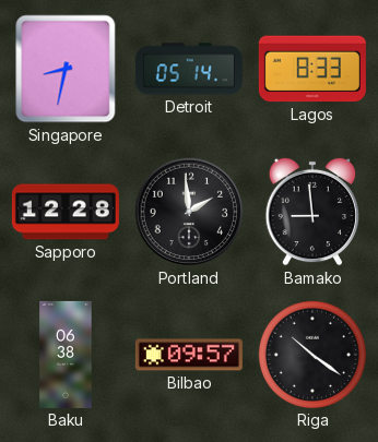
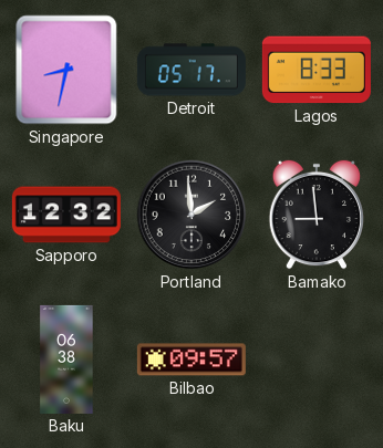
Detroit: 05:14 -> 05:17
Sapporo: 12:28 -> 12:32
Riga: 10:21 -> none
